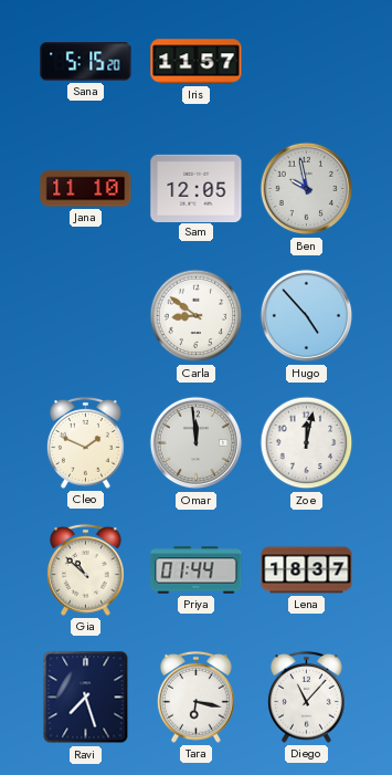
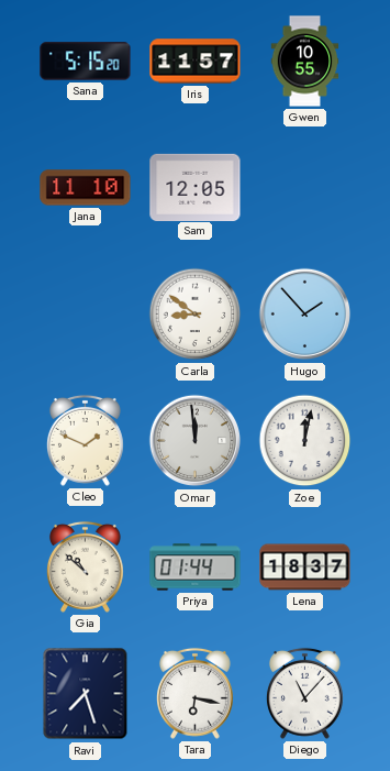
Gwen: none -> 10:55
Ben: 9:58 -> none
Hugo: 4:53 -> 1:53
